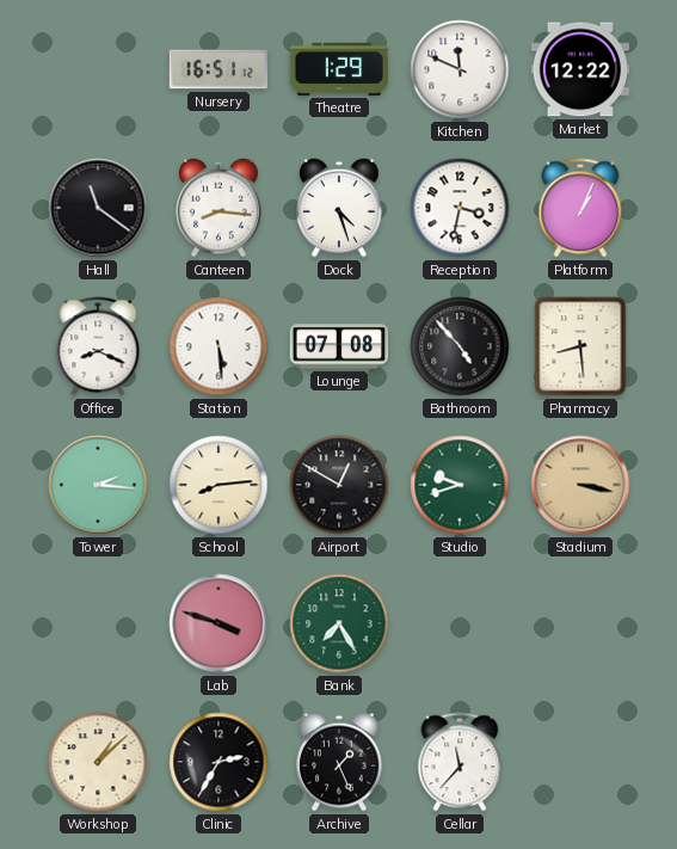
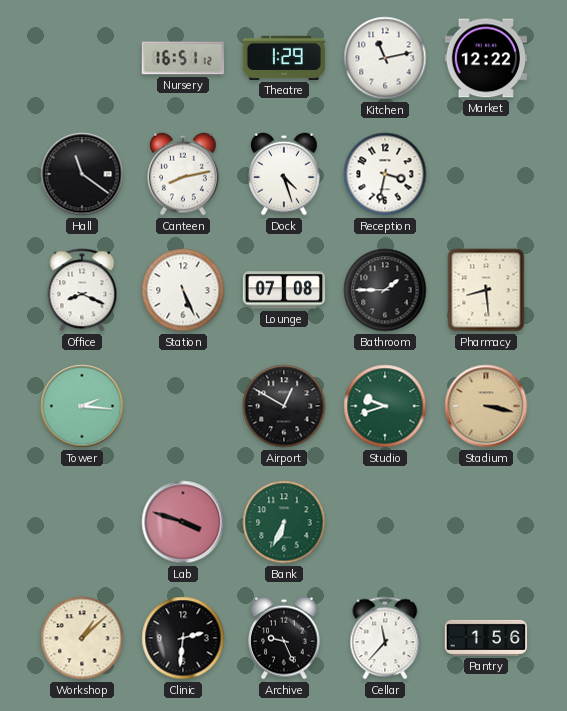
Kitchen: 11:49 -> 11:13
Canteen: 8:16 -> 8:13
Platform: 1:04 -> none
Station: 5:29 -> 5:26
Bathroom: 4:53 -> 1:45
School: 8:14 -> none
Bank: 7:25 -> 6:34
Clinic: 2:35 -> 2:31
Archive: 1:26 -> 9:26
Pantry: none -> 1:56
